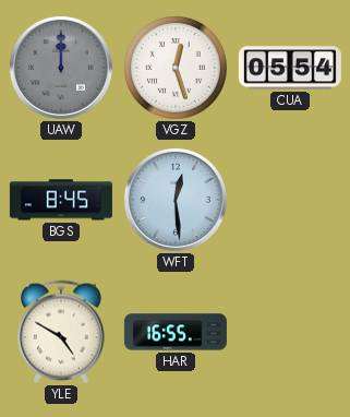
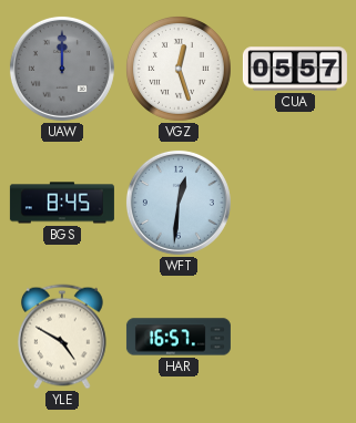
CUA: 05:54 -> 05:57
WFT: 12:29 -> 12:31
HAR: 16:55 -> 16:57
